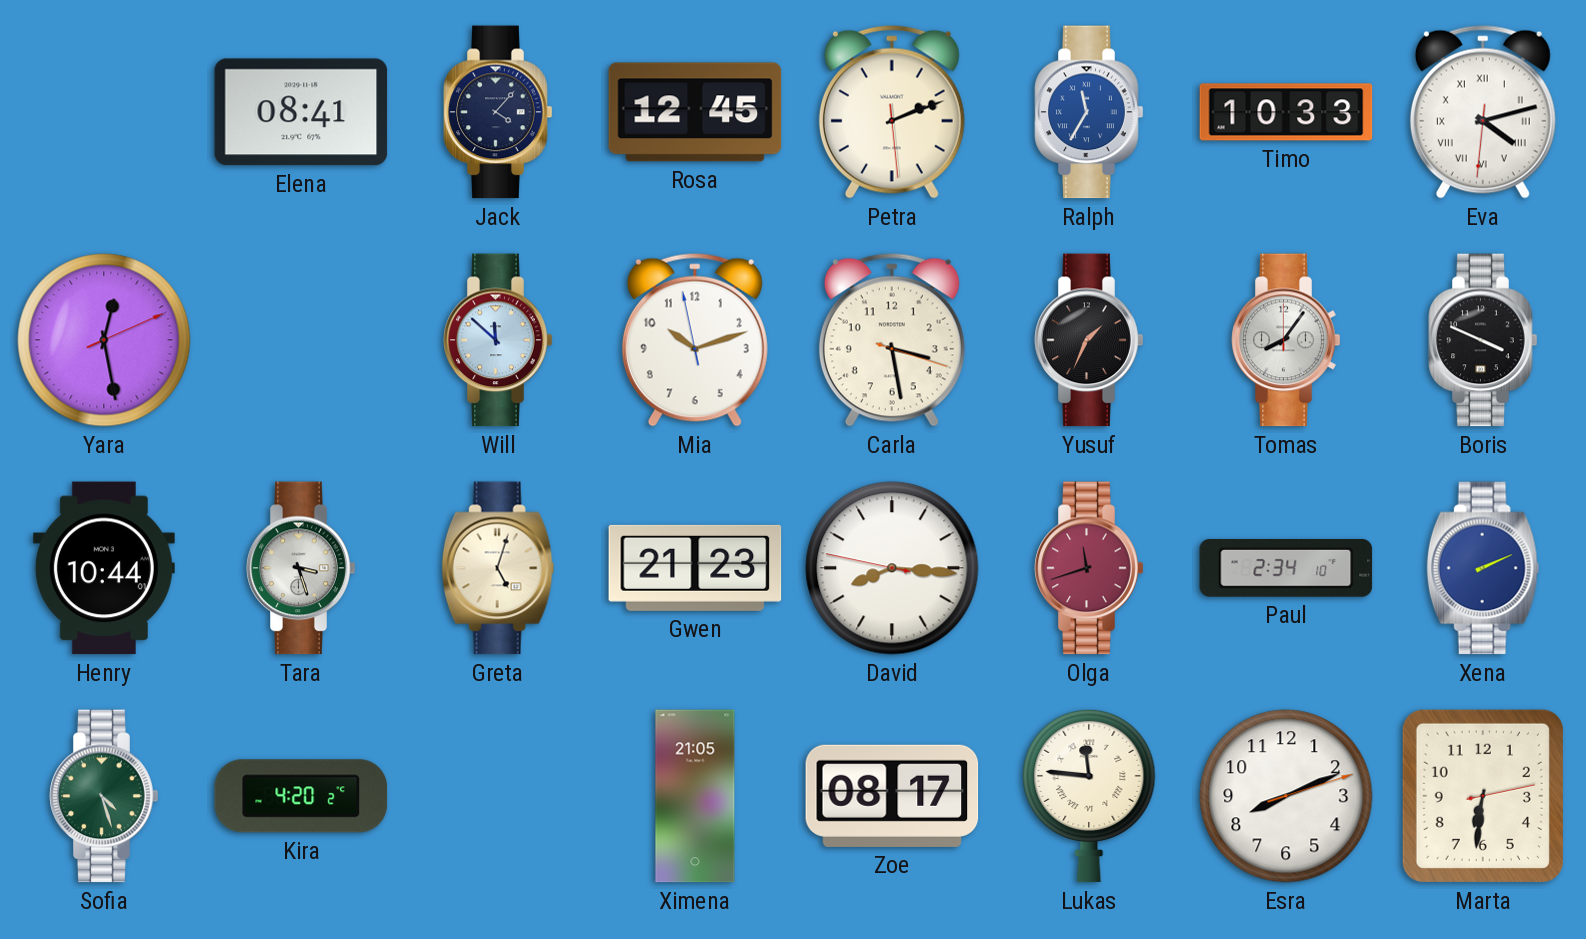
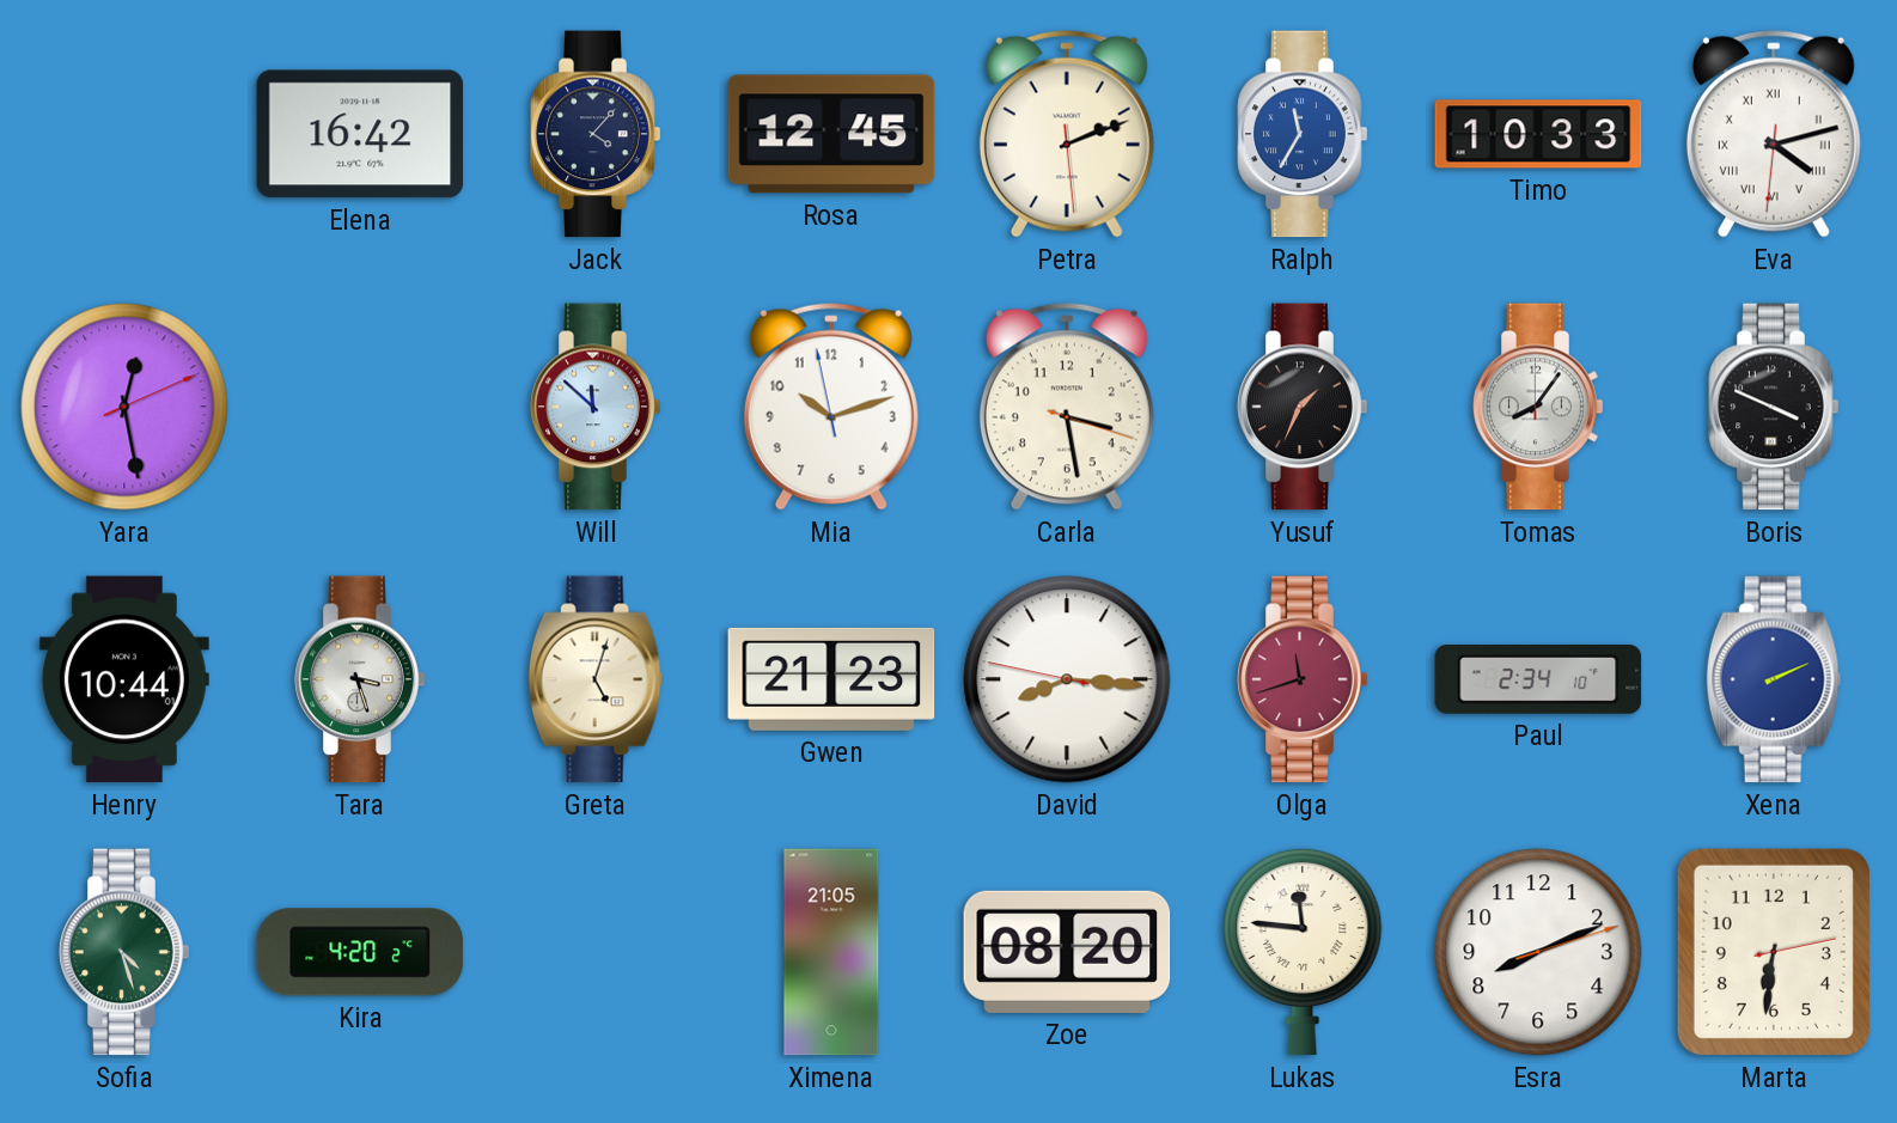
Elena: 08:41 -> 16:42
Zoe: 08:17 -> 08:20
